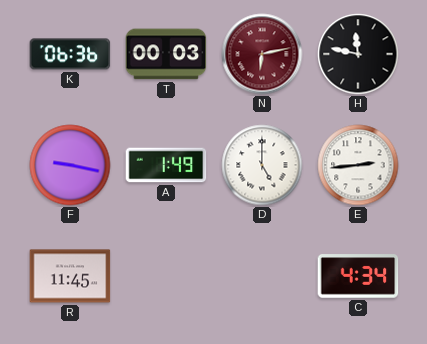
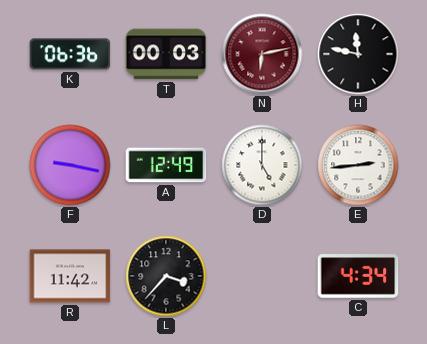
A: 1:49 -> 12:49
R: 11:45 -> 11:42
L: none -> 3:37
